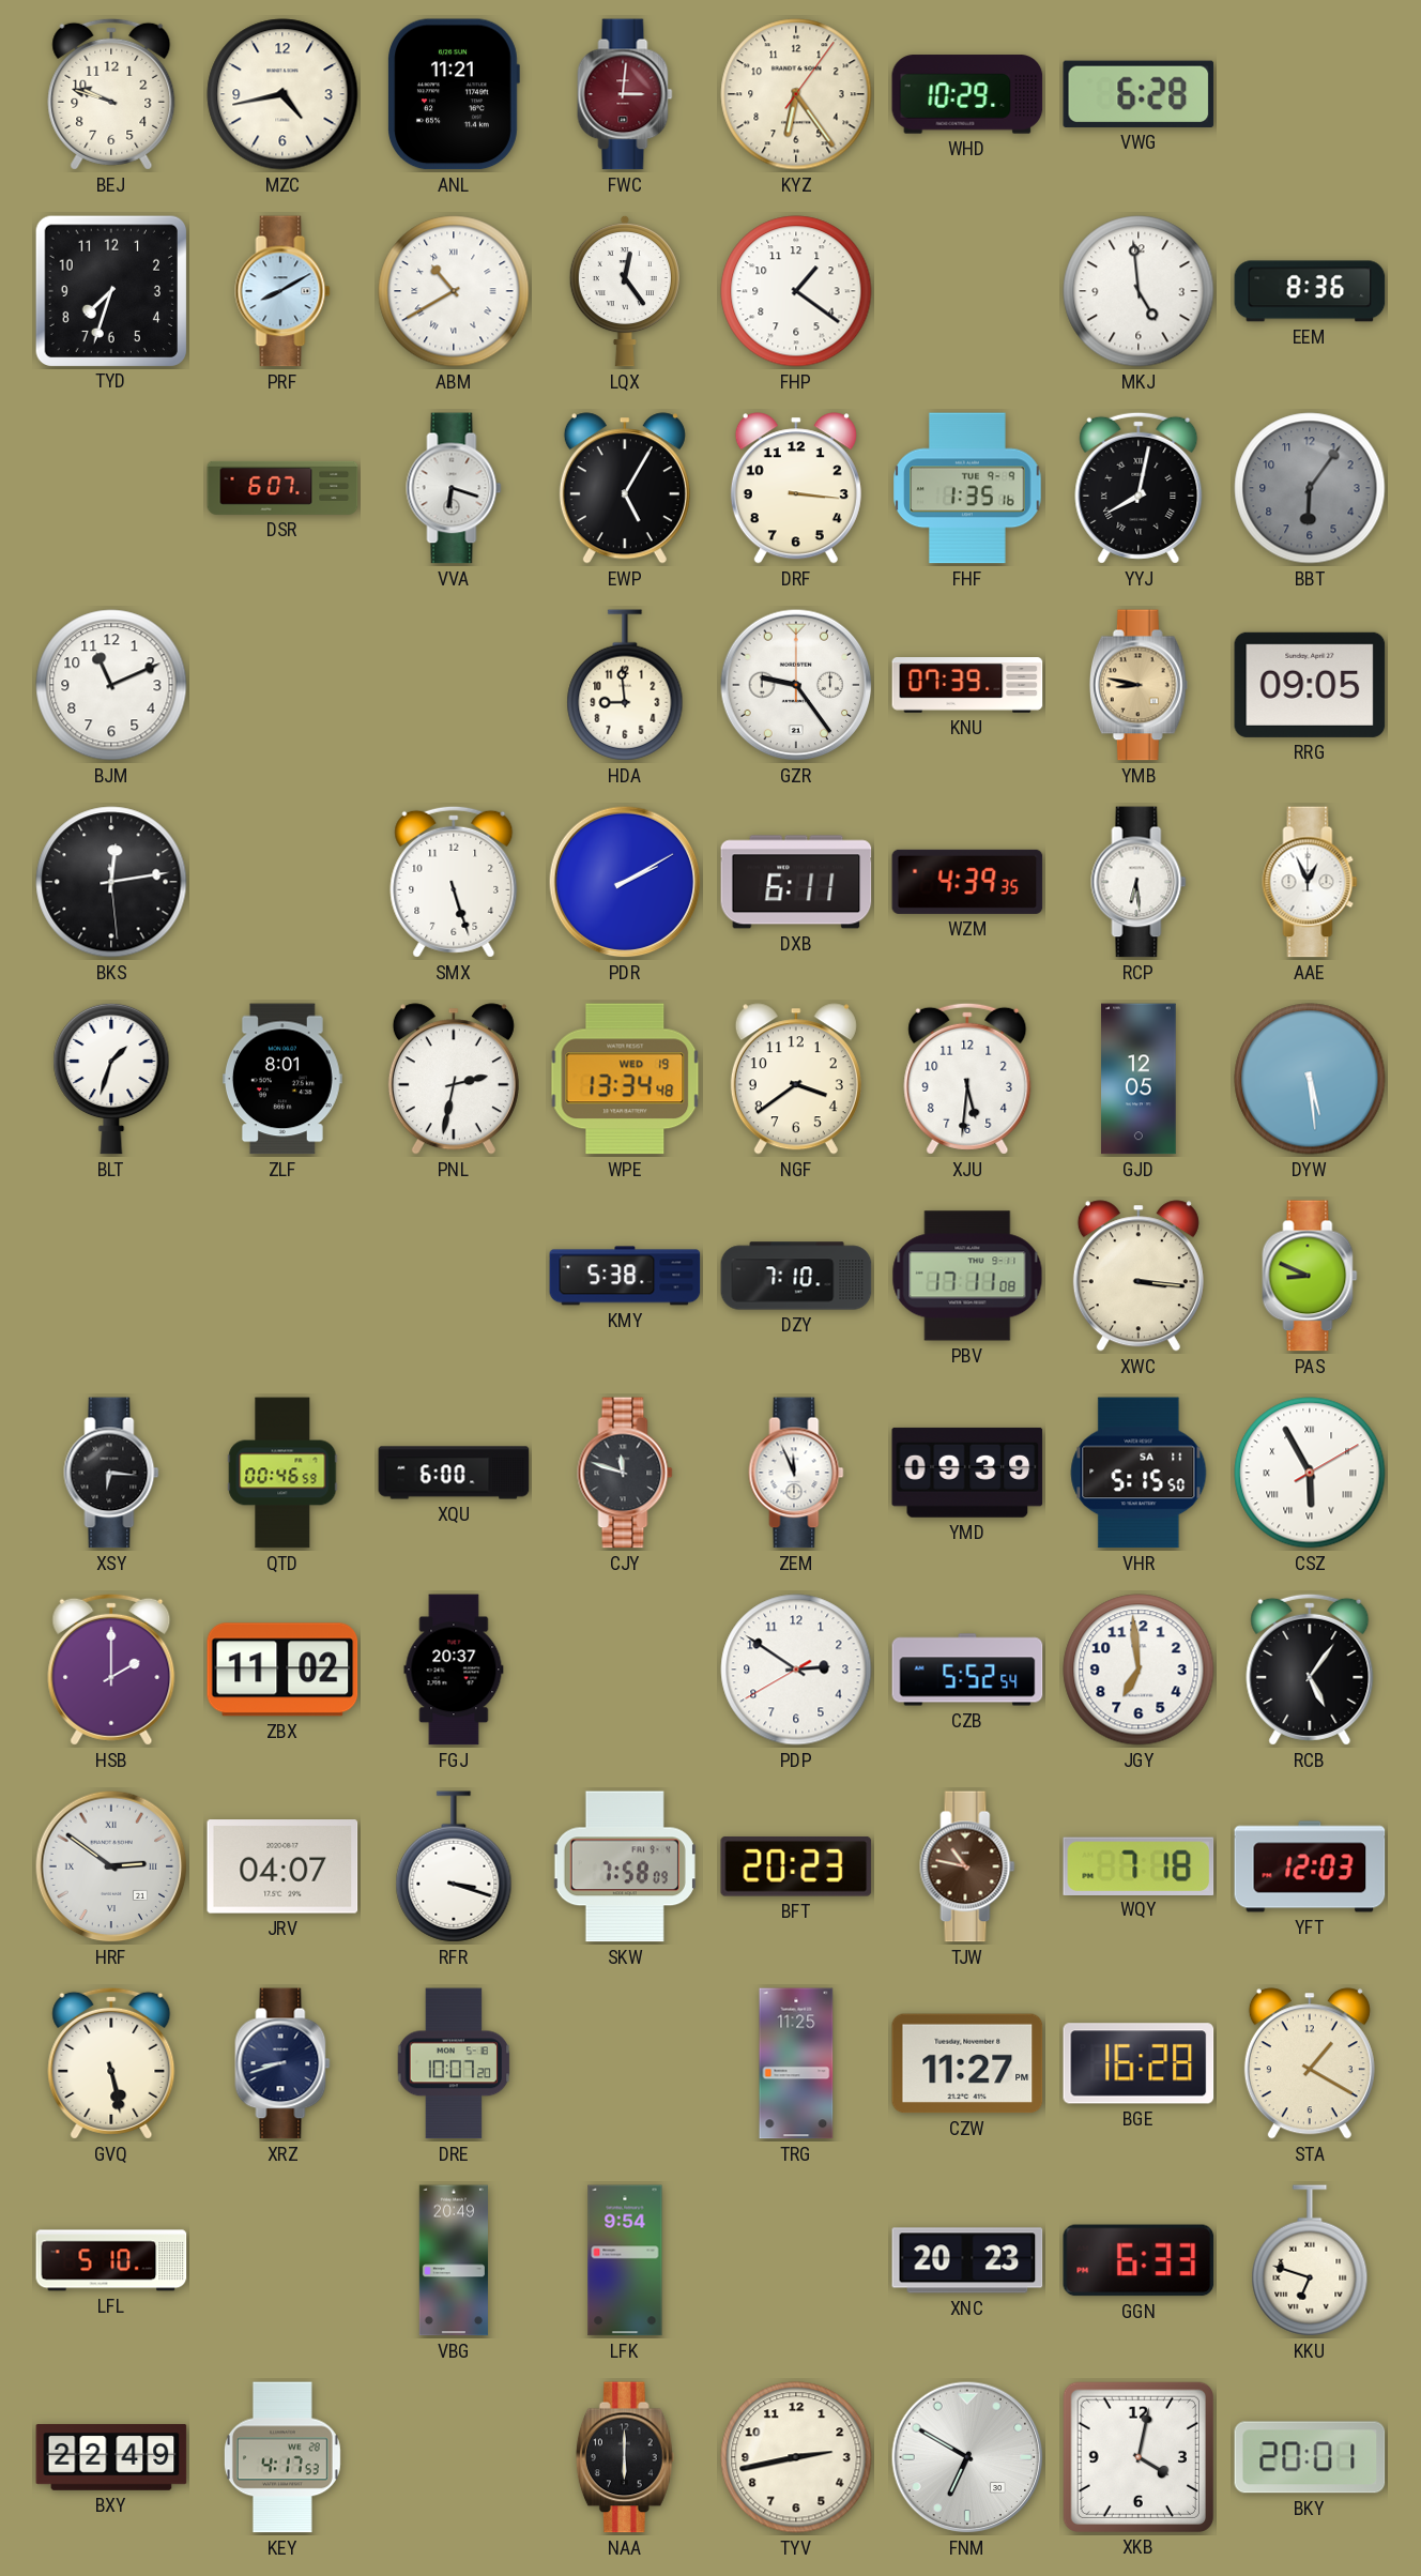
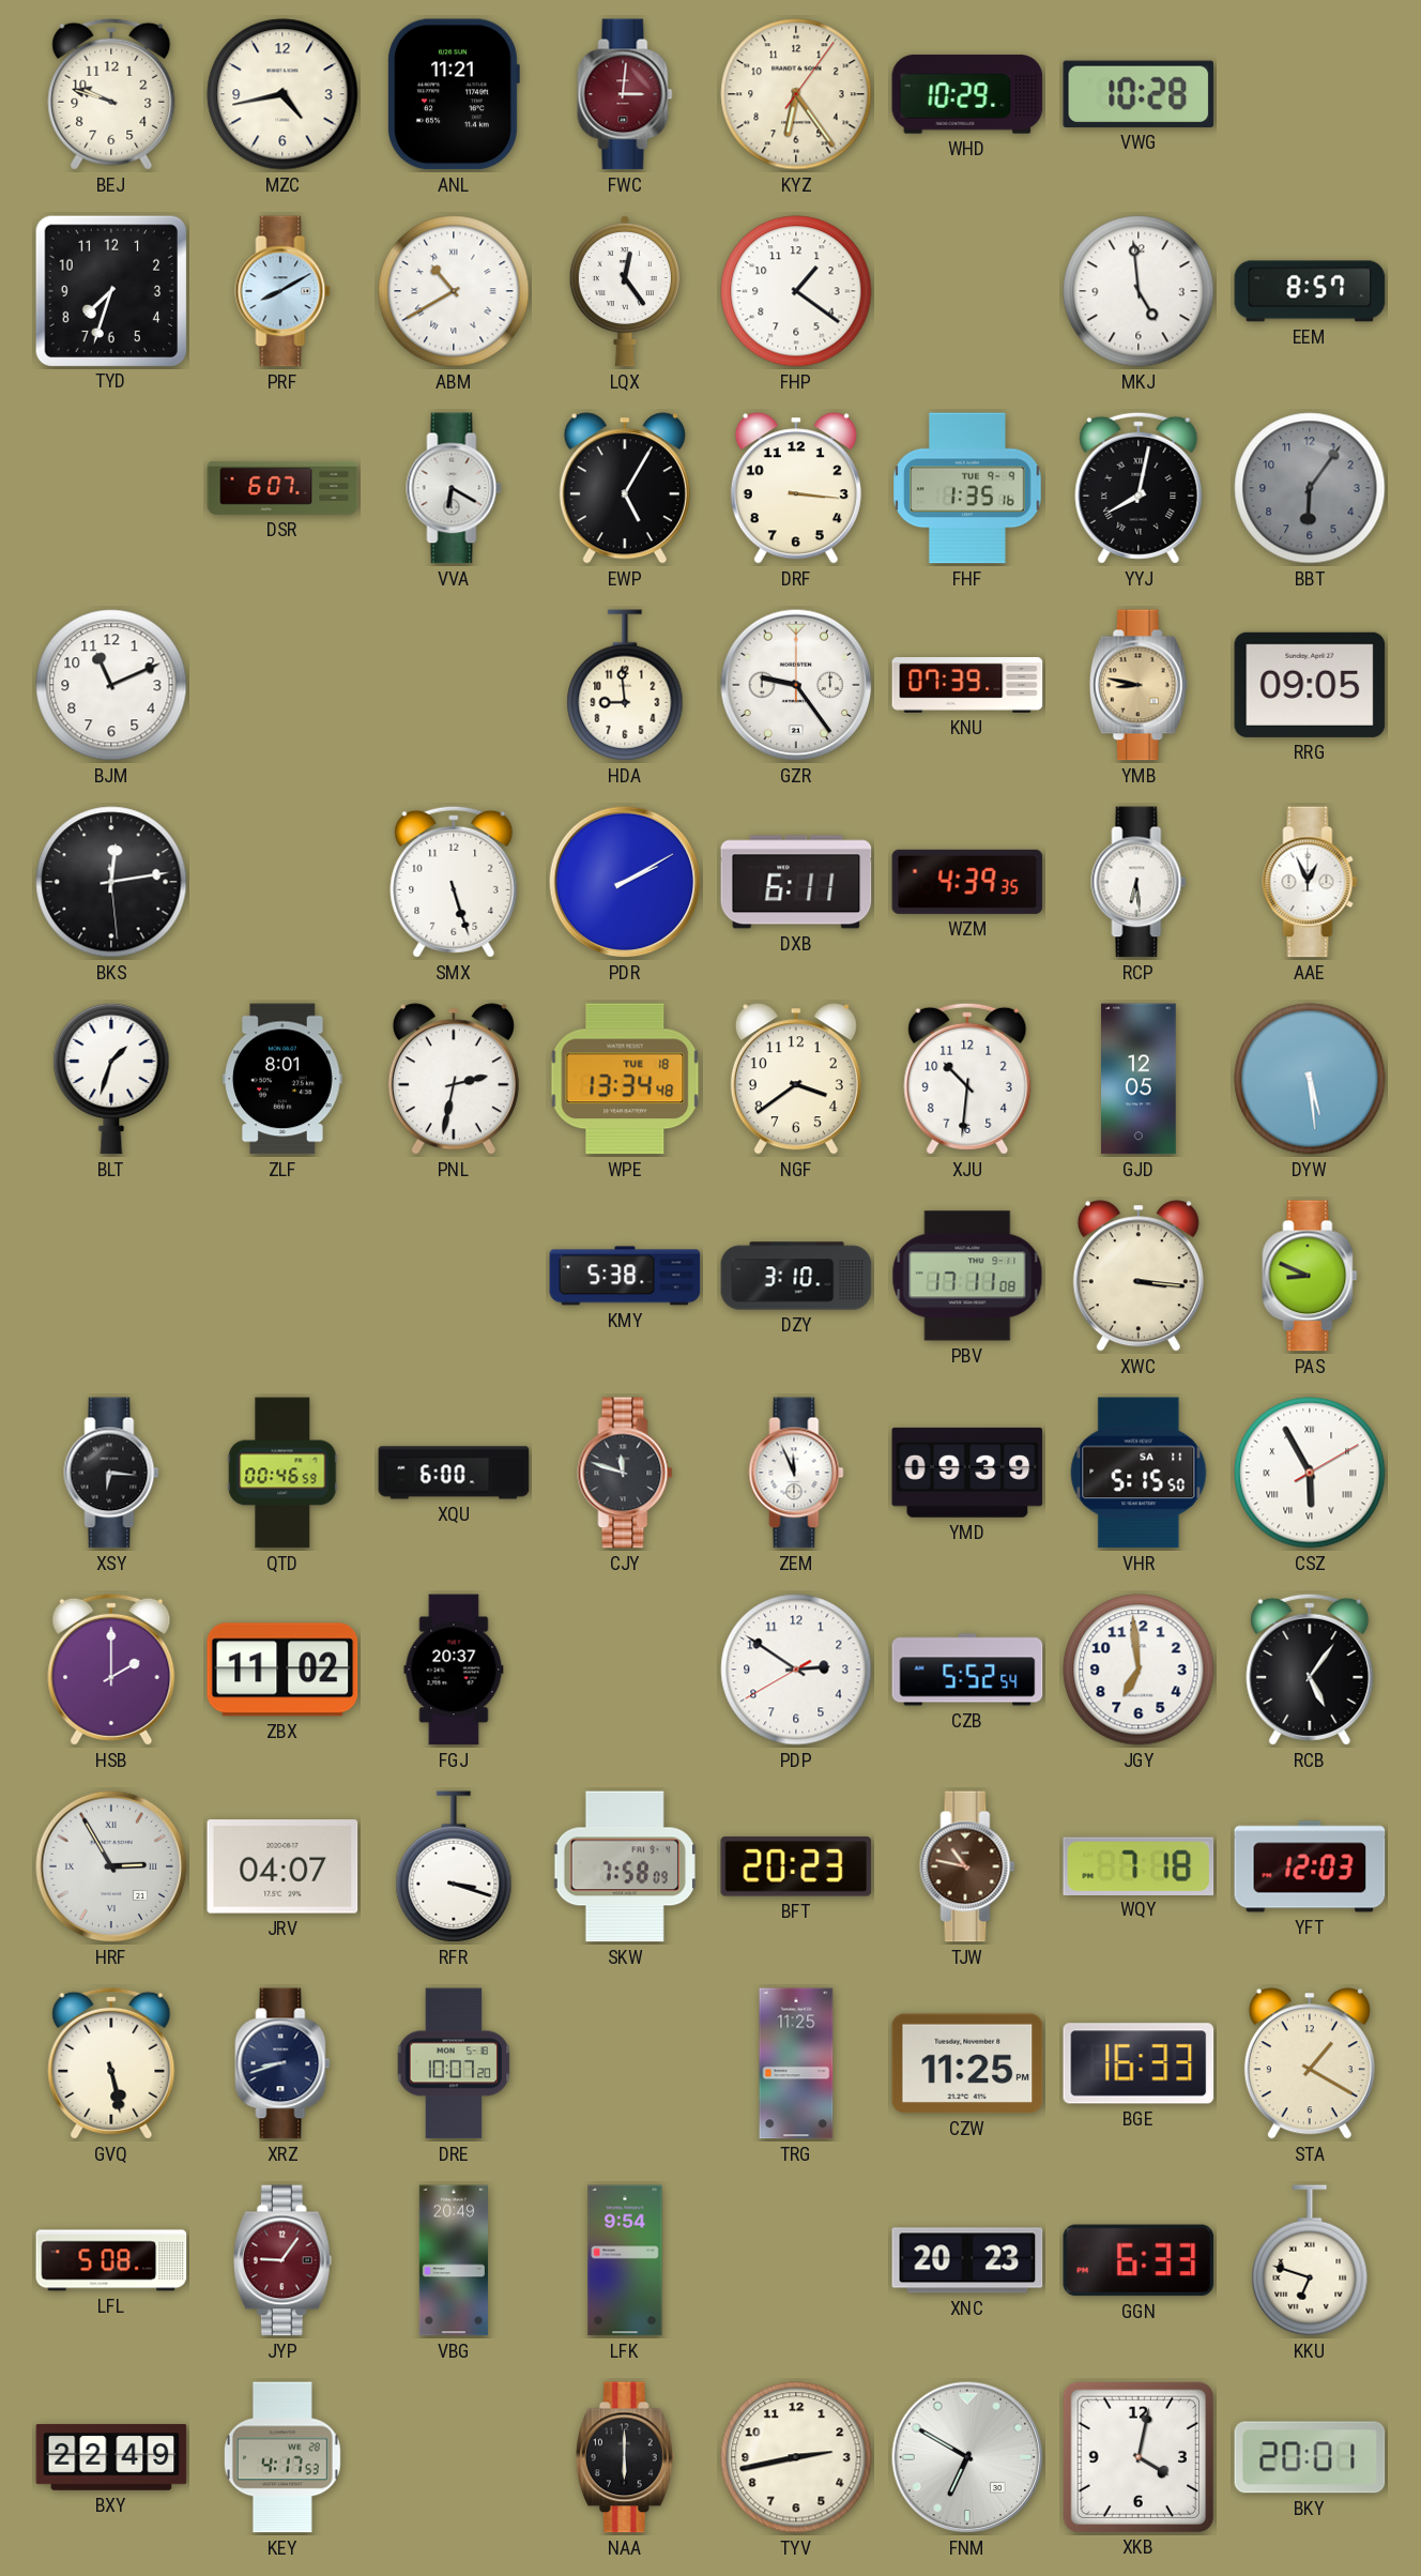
VWG: 6:28 -> 10:28
EEM: 8:36 -> 8:57
VVA: 6:18 -> 6:20
WPE date: WED 19 -> TUE 18
XJU: 5:31 -> 10:31
DZY: 7:10 -> 3:10
HRF: 2:51 -> 2:55
CZW: 11:27 -> 11:25
BGE: 16:28 -> 16:33
LFL: 5:10 -> 5:08
JYP: none -> 9:06
